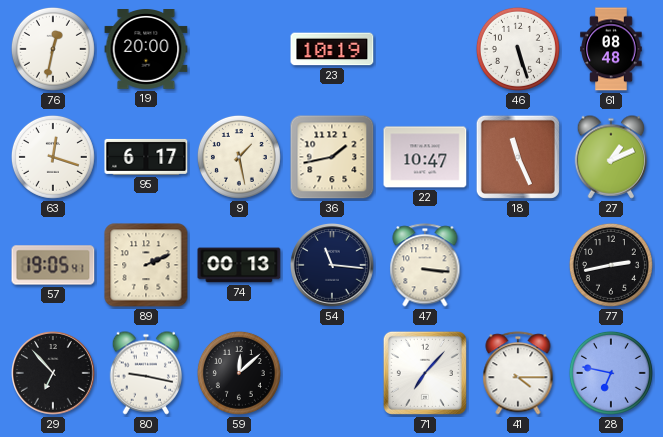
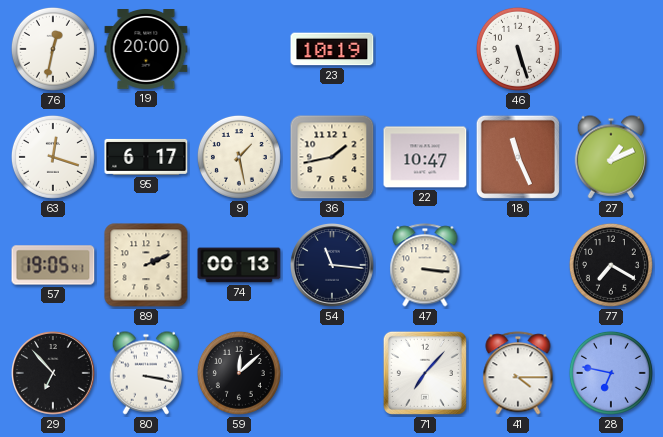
61: 08:48 -> none
77: 2:43 -> 7:20
80: 9:17 -> 3:17
